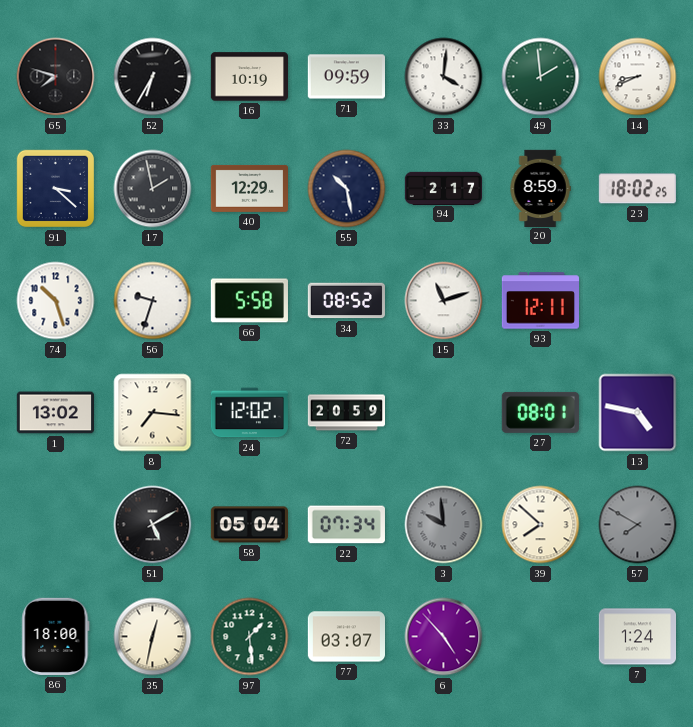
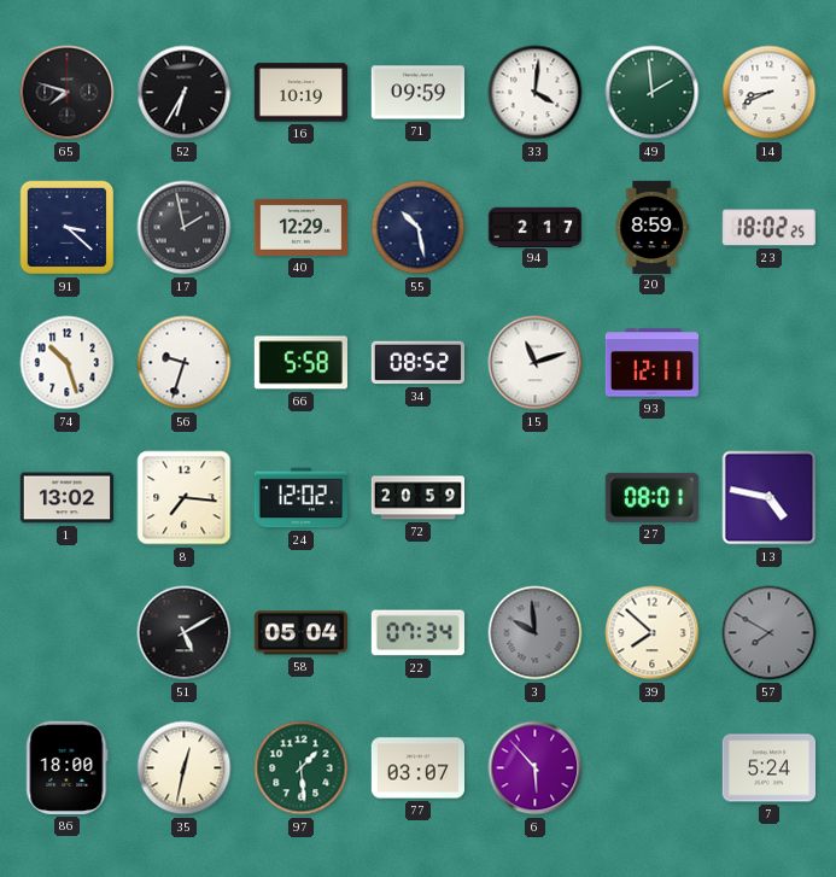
6: 4:53 -> 5:53
7: 1:24 -> 5:24
